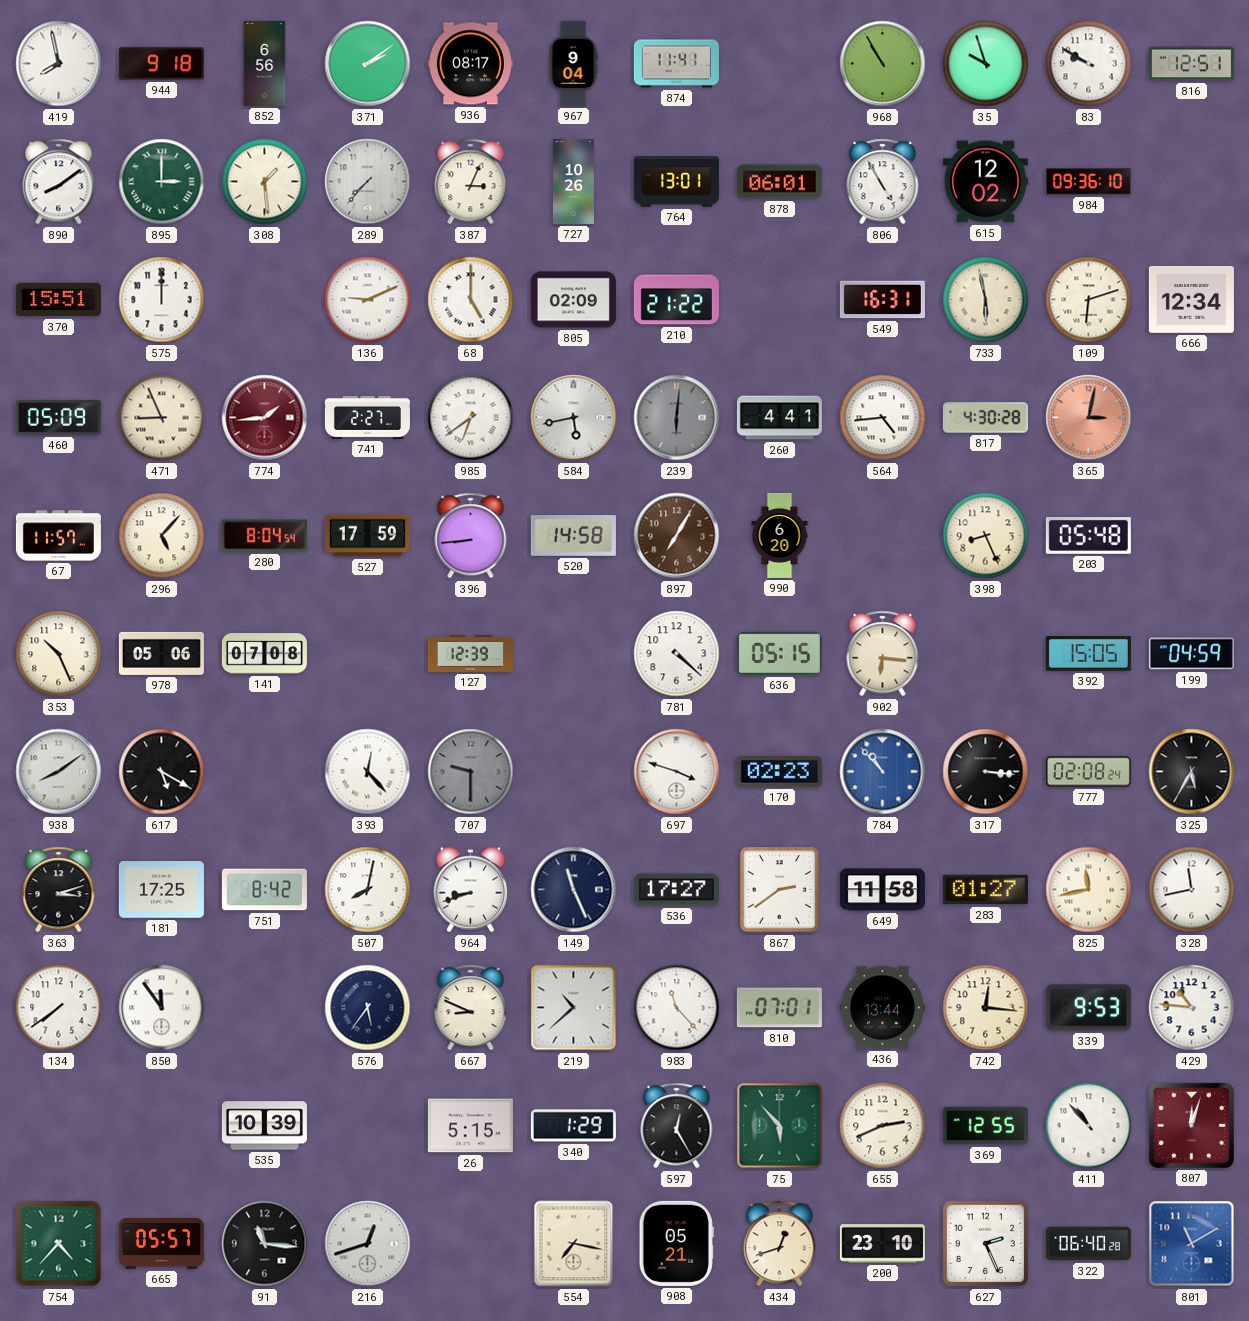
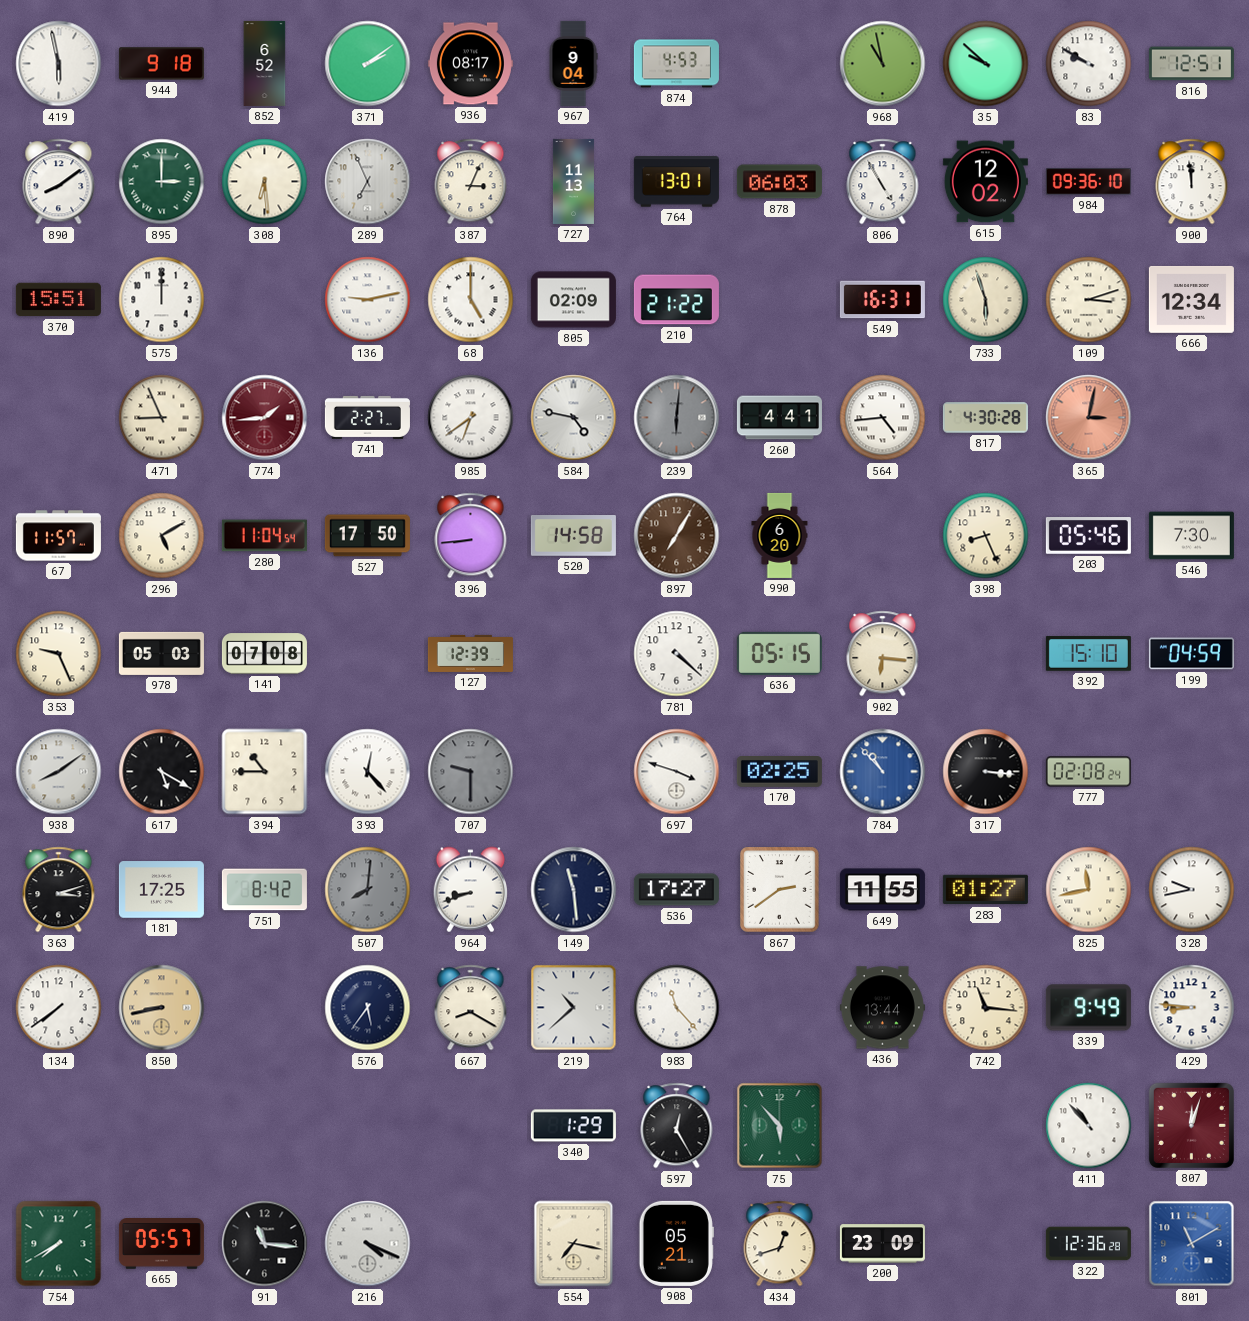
419: 7:58 -> 5:58
852: 6:56 -> 6:52
874: 11:41 -> 4:53
968: 10:55 -> 10:58
35: 9:57 -> 9:52
308: 1:29 -> 6:29
289: 7:37 -> 6:56
727: 10:26 -> 11:13
878: 06:01 -> 06:03
900: none -> 11:59
136: 9:11 -> 9:13
733: 5:58 -> 5:57
109: 6:12 -> 3:12
460: 05:09 -> none
584: 5:43 -> 4:47
296: 5:07 -> 5:10
280: 8:04 -> 11:04
527: 17:59 -> 17:50
203: 05:48 -> 05:46
546: none -> 7:30
353: 10:26 -> 9:26
978: 05:06 -> 05:03
392: 15:05 -> 15:10
394: none -> 10:45
170: 02:23 -> 02:25
325: 5:35 -> none
507: 8:02 -> 8:01
507 dial: white -> grey
149: 11:26 -> 11:29
649: 11:58 -> 11:55
328: 11:43 -> 9:43
850: 11:54 -> 8:43
850 dial: white -> champagne
667: 8:49 -> 8:20
810: 07:01 -> none
742: 12:16 -> 11:16
339: 9:53 -> 9:49
429: 10:46 -> 8:46
535: 10:39 -> none
26: 5:15 -> none
655: 2:41 -> none
369: 12:55 -> none
754: 4:37 -> 7:40
216: 12:42 -> 4:19
200: 23:10 -> 23:09
627: 2:26 -> none
322: 06:40 -> 12:36
